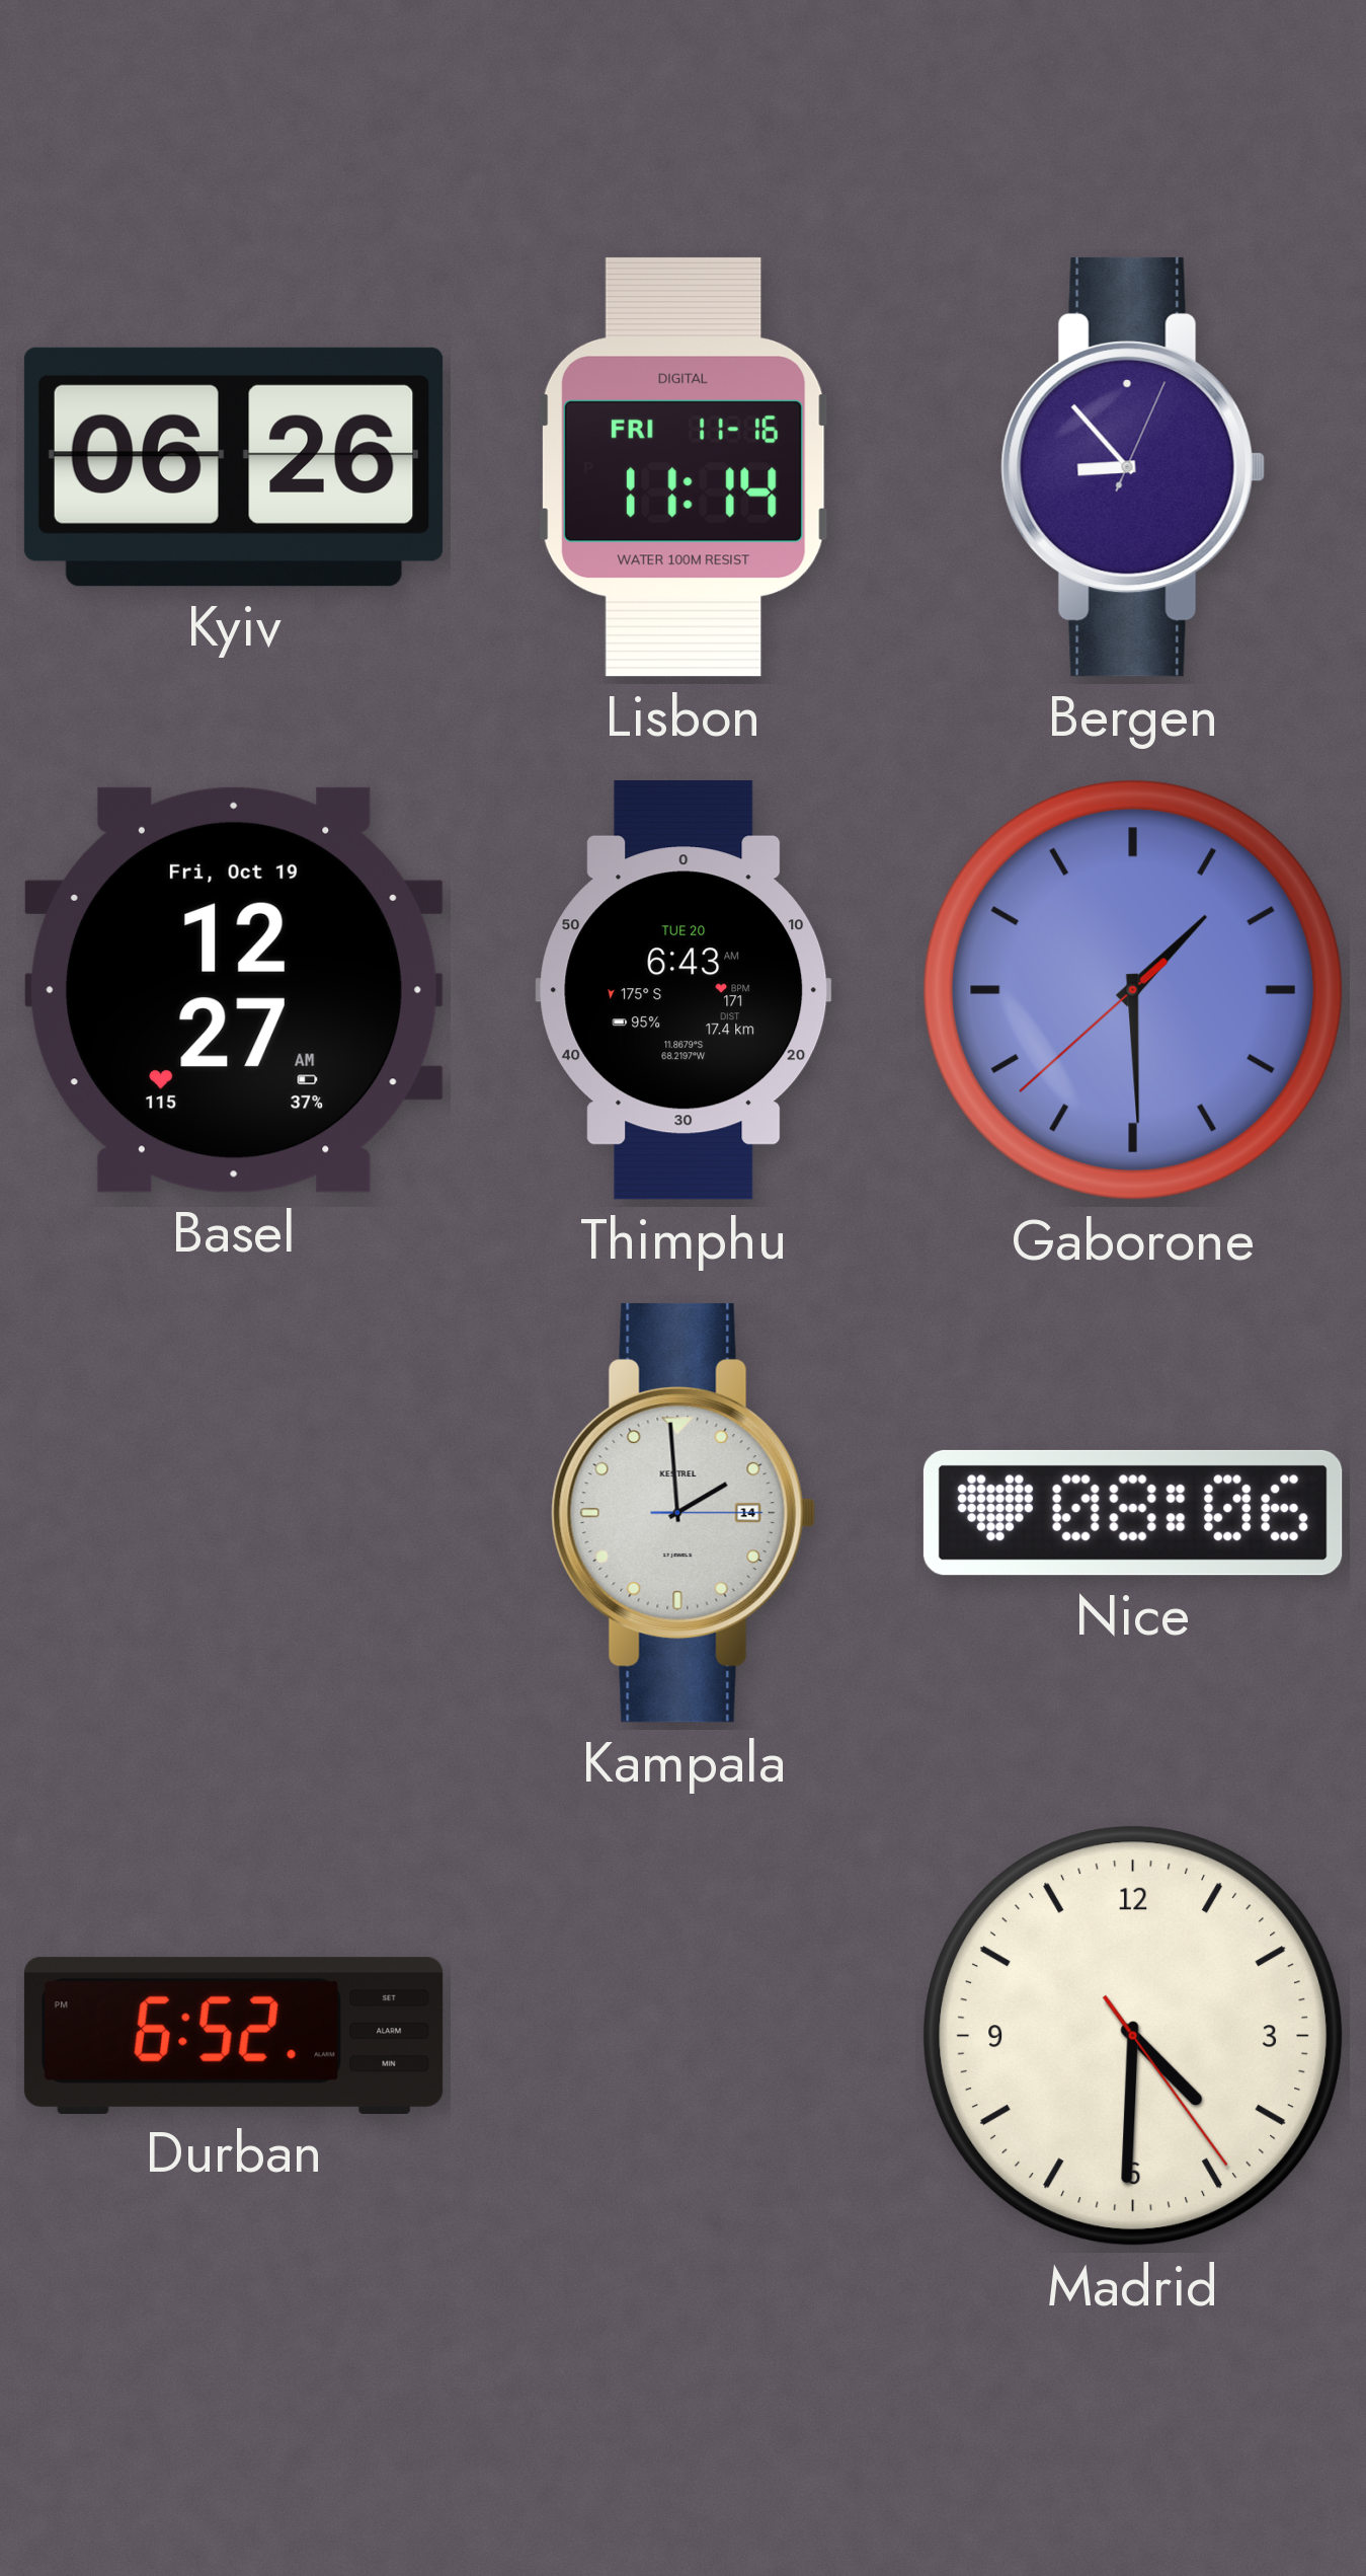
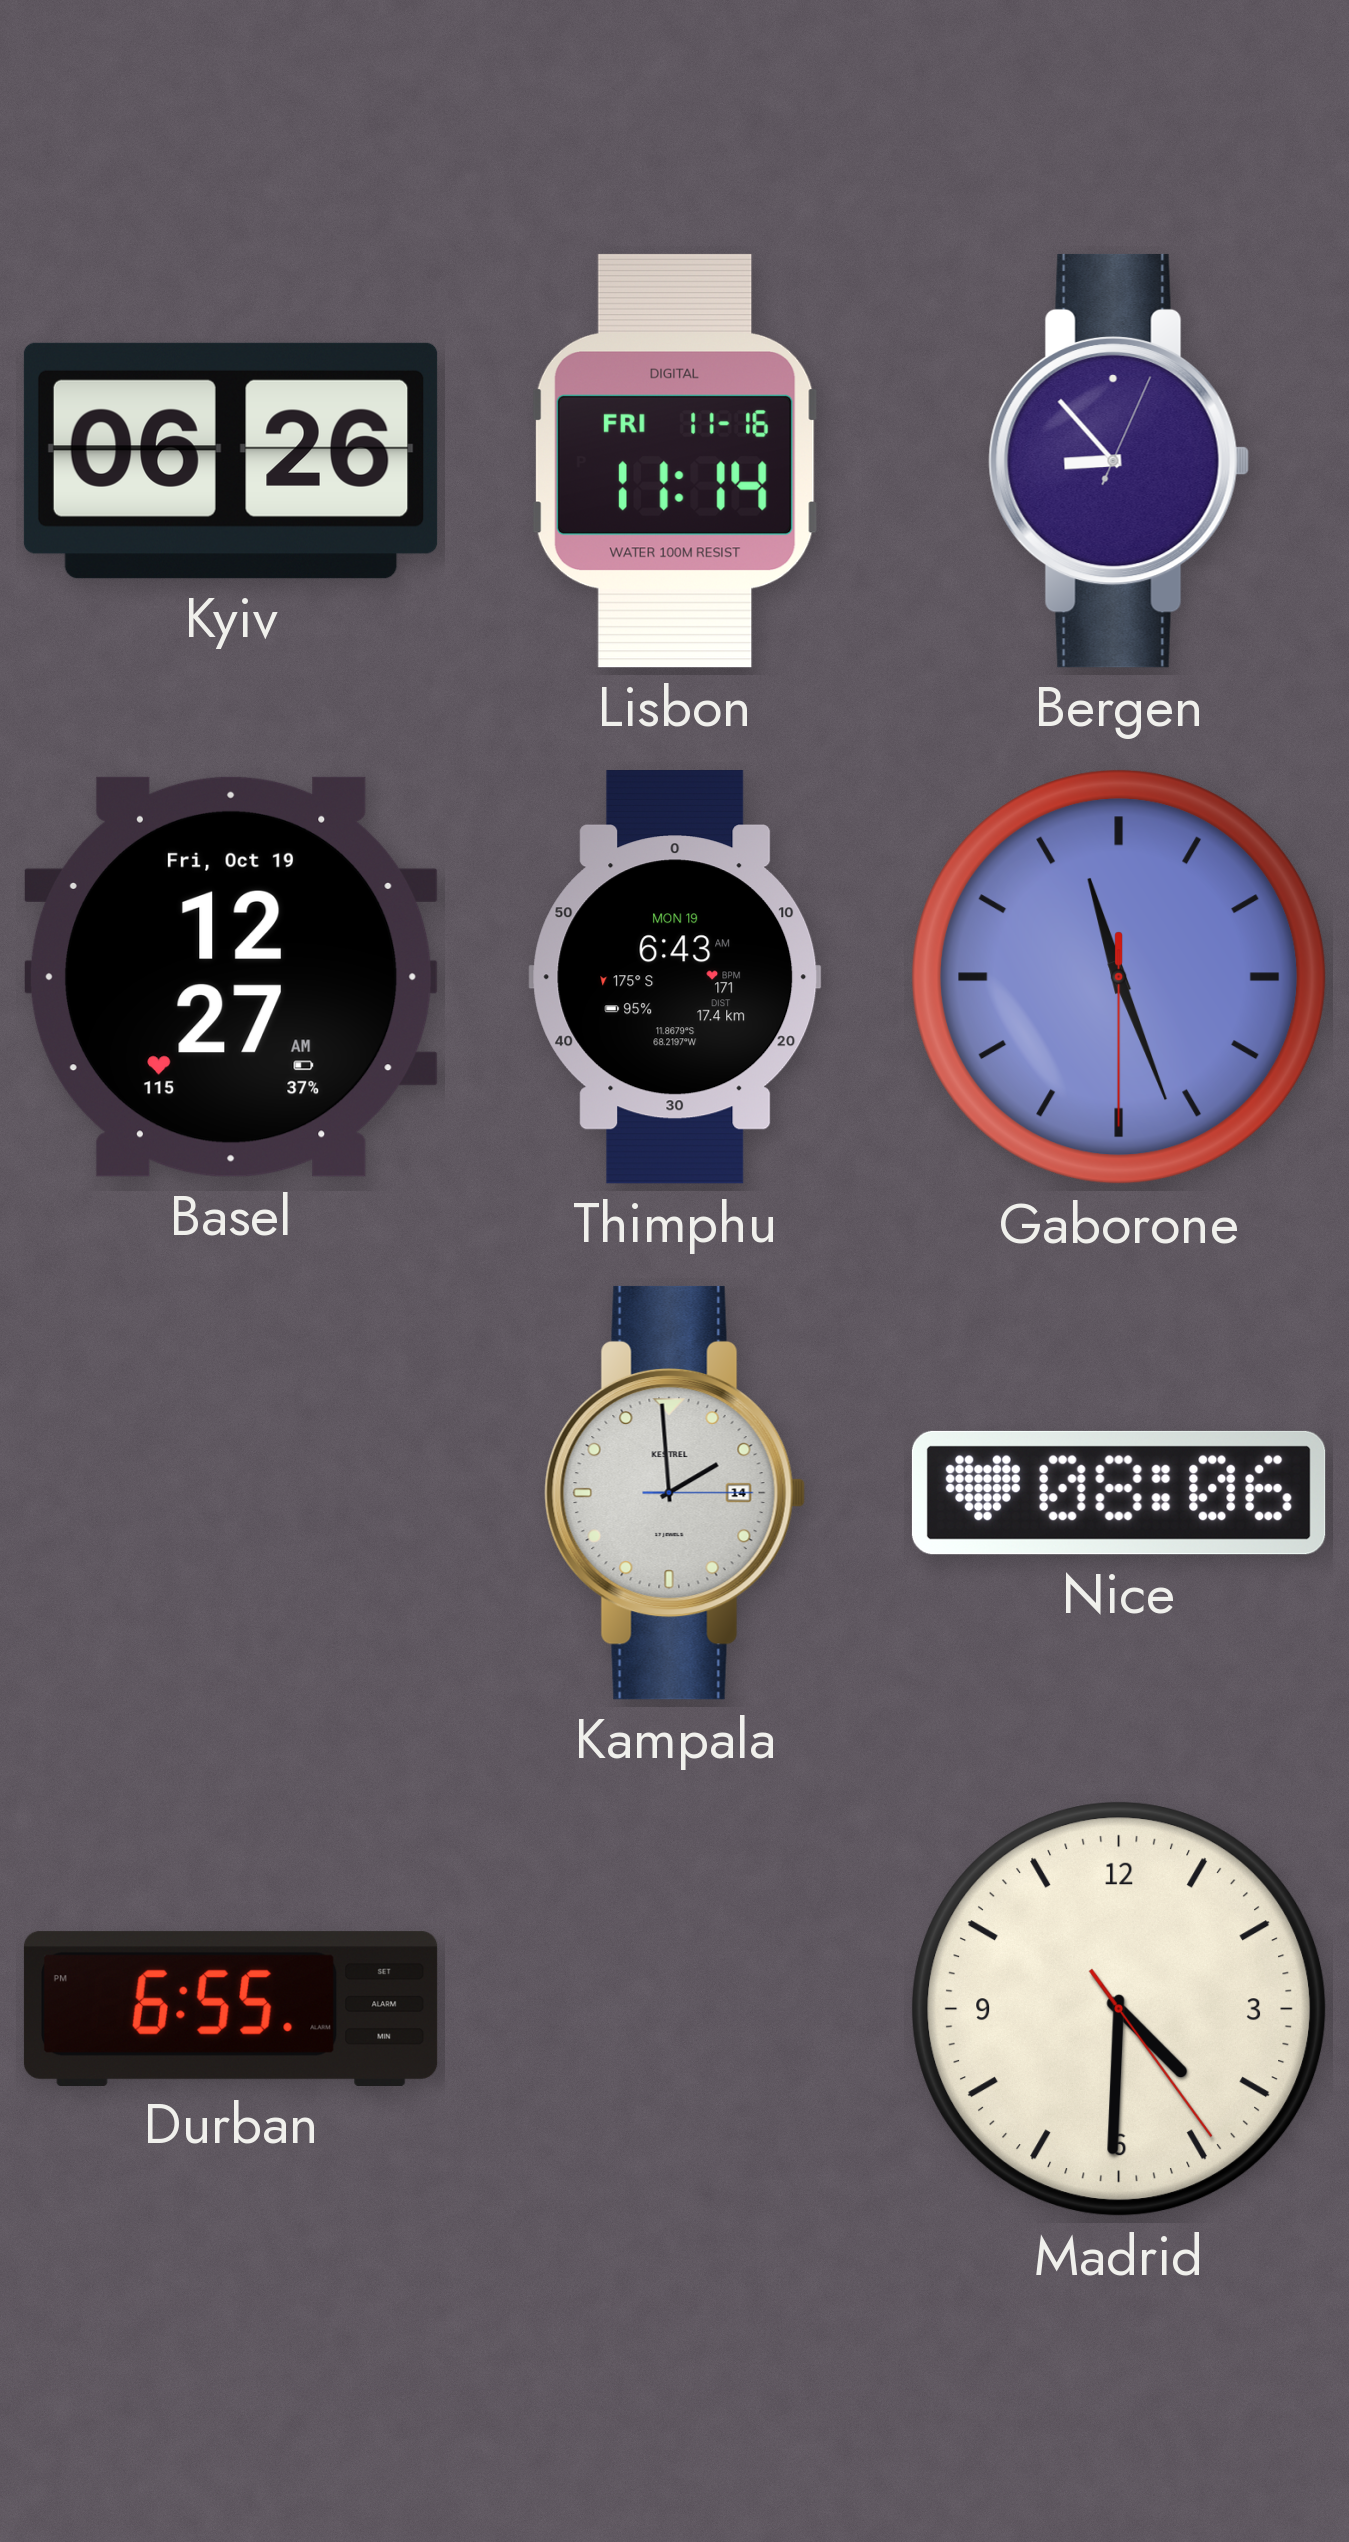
Thimphu date: TUE 20 -> MON 19
Gaborone: 1:29 -> 11:26
Durban: 6:52 -> 6:55
